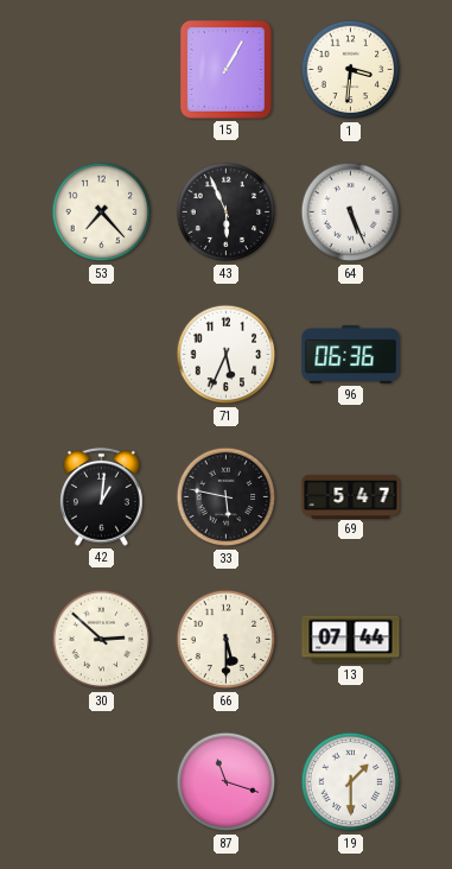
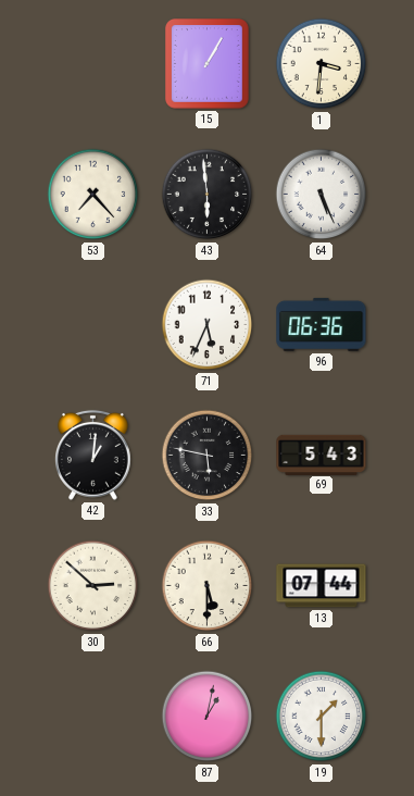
43: 5:56 -> 5:59
69: 5:47 -> 5:43
87: 11:18 -> 1:02
